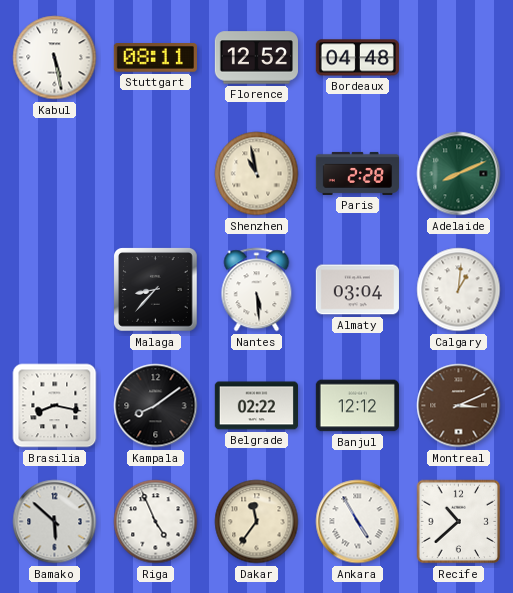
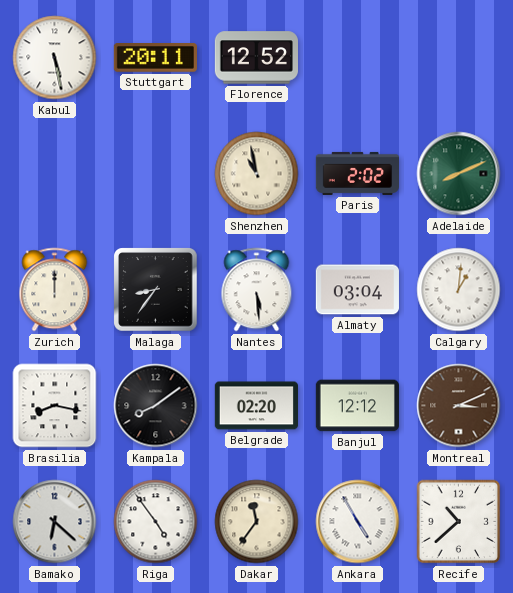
Stuttgart: 08:11 -> 20:11
Bordeaux: 04:48 -> none
Paris: 2:28 -> 2:02
Zurich: none -> 12:00
Malaga: 8:37 -> 8:36
Belgrade: 02:22 -> 02:20
Bamako: 5:52 -> 6:22
Riga: 4:56 -> 4:54
